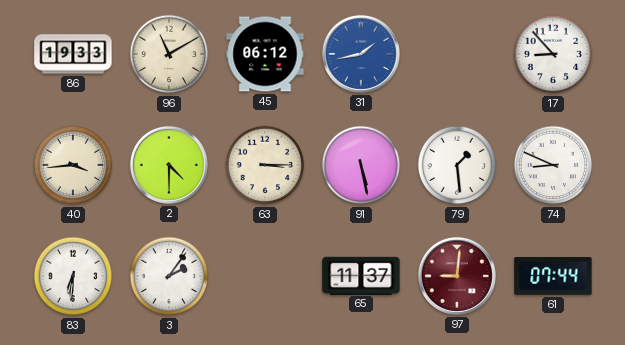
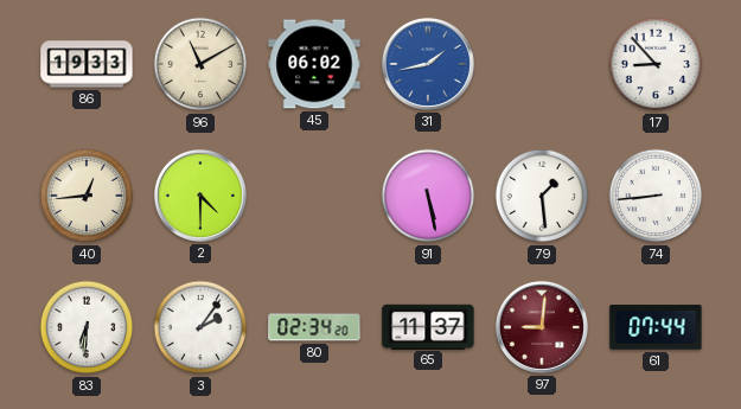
45: 06:12 -> 06:02
40: 3:44 -> 12:44
63: 3:15 -> none
74: 8:49 -> 8:44
80: none -> 02:34
